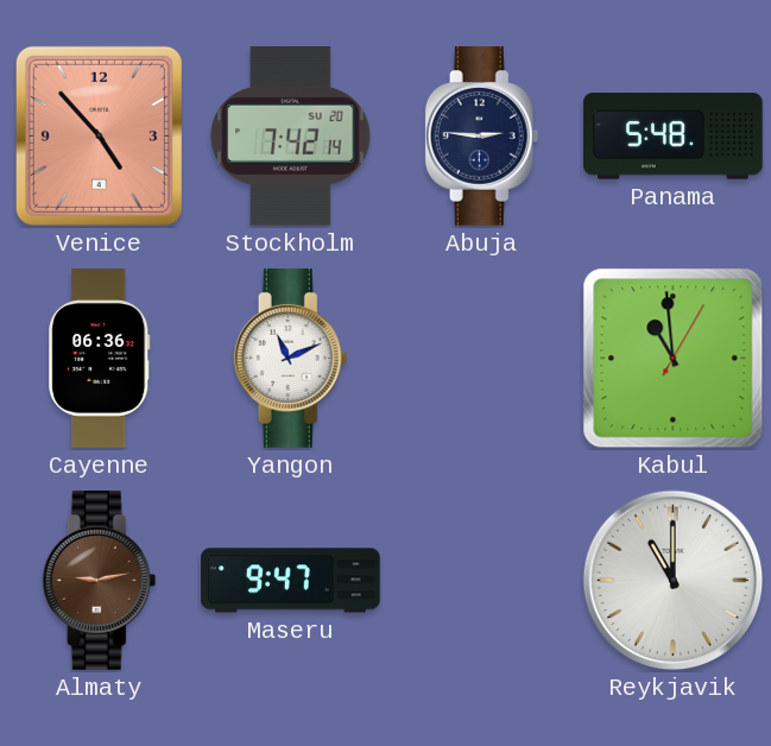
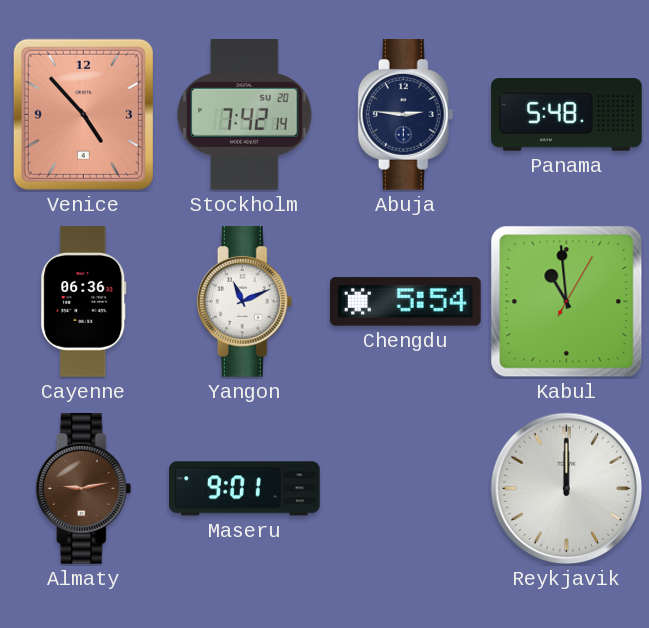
Chengdu: none -> 5:54
Maseru: 9:47 -> 9:01
Reykjavik: 11:00 -> 12:00
